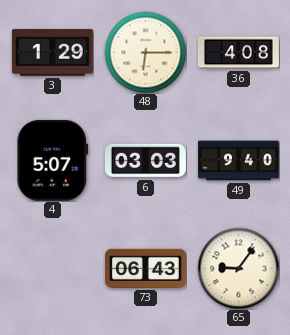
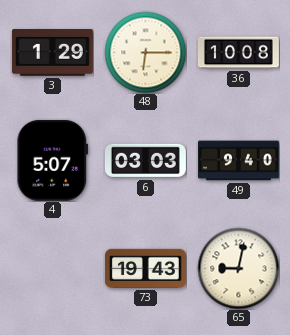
36: 4:08 -> 10:08
73: 06:43 -> 19:43
65: 9:06 -> 9:02
